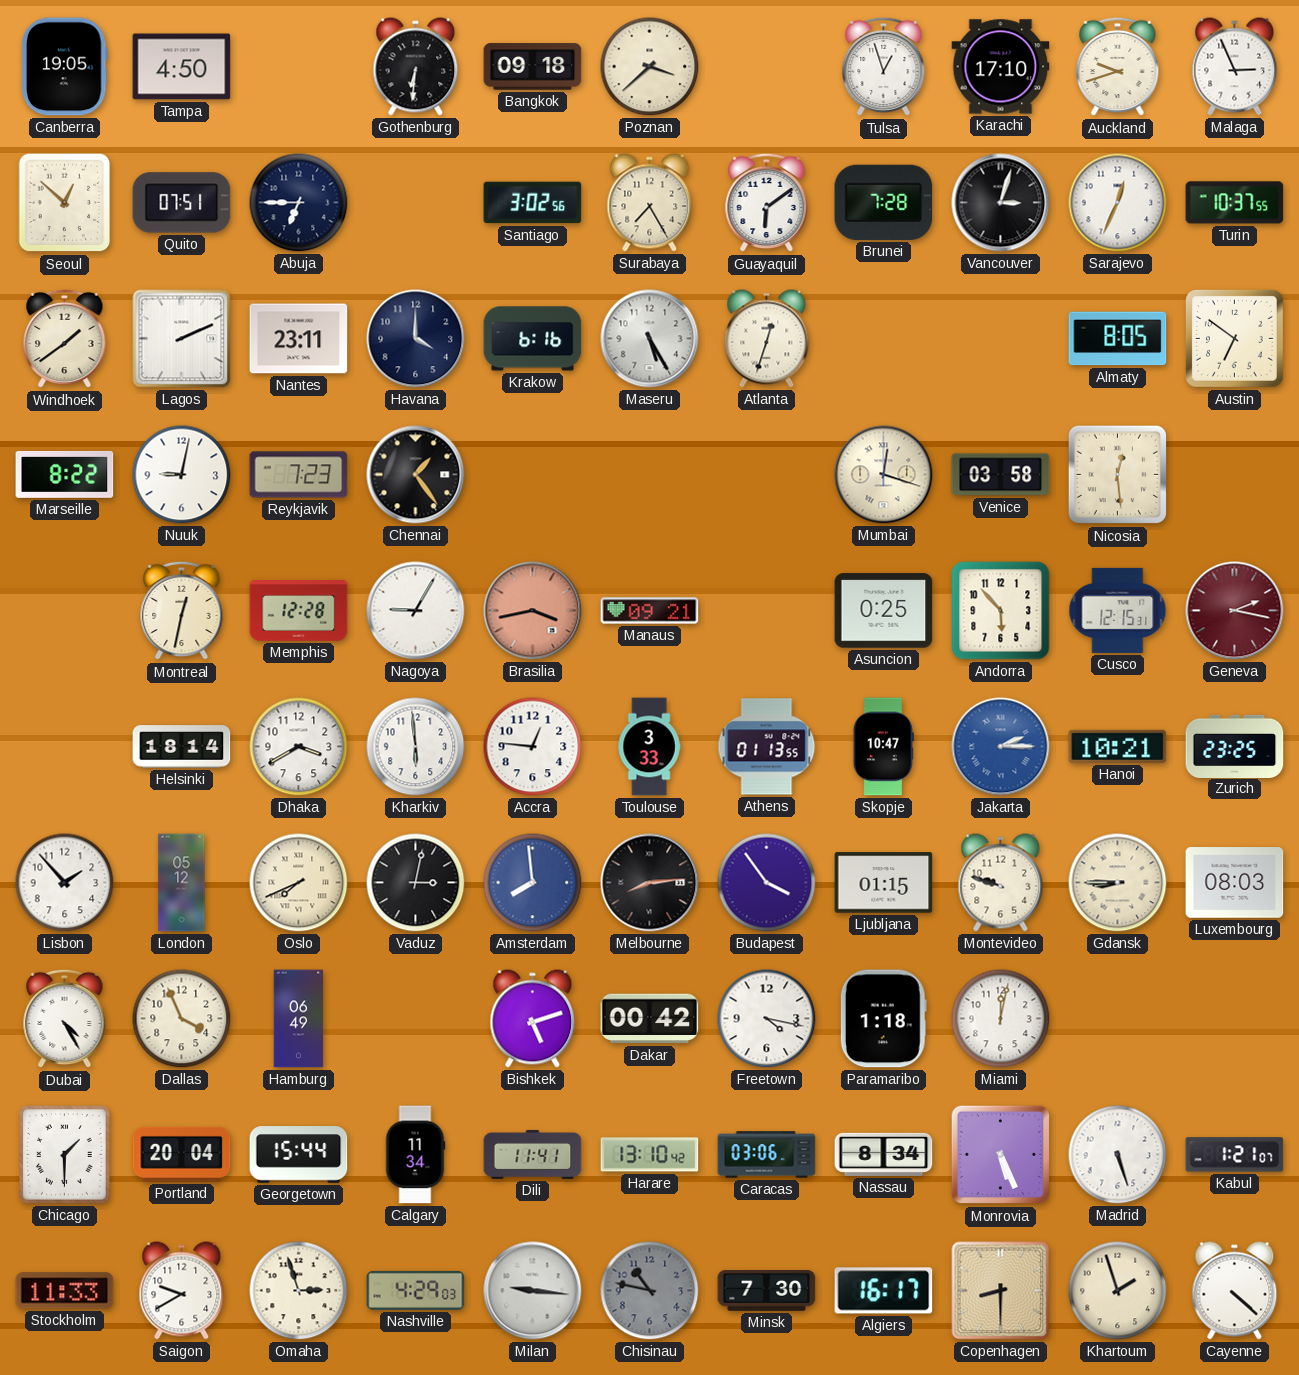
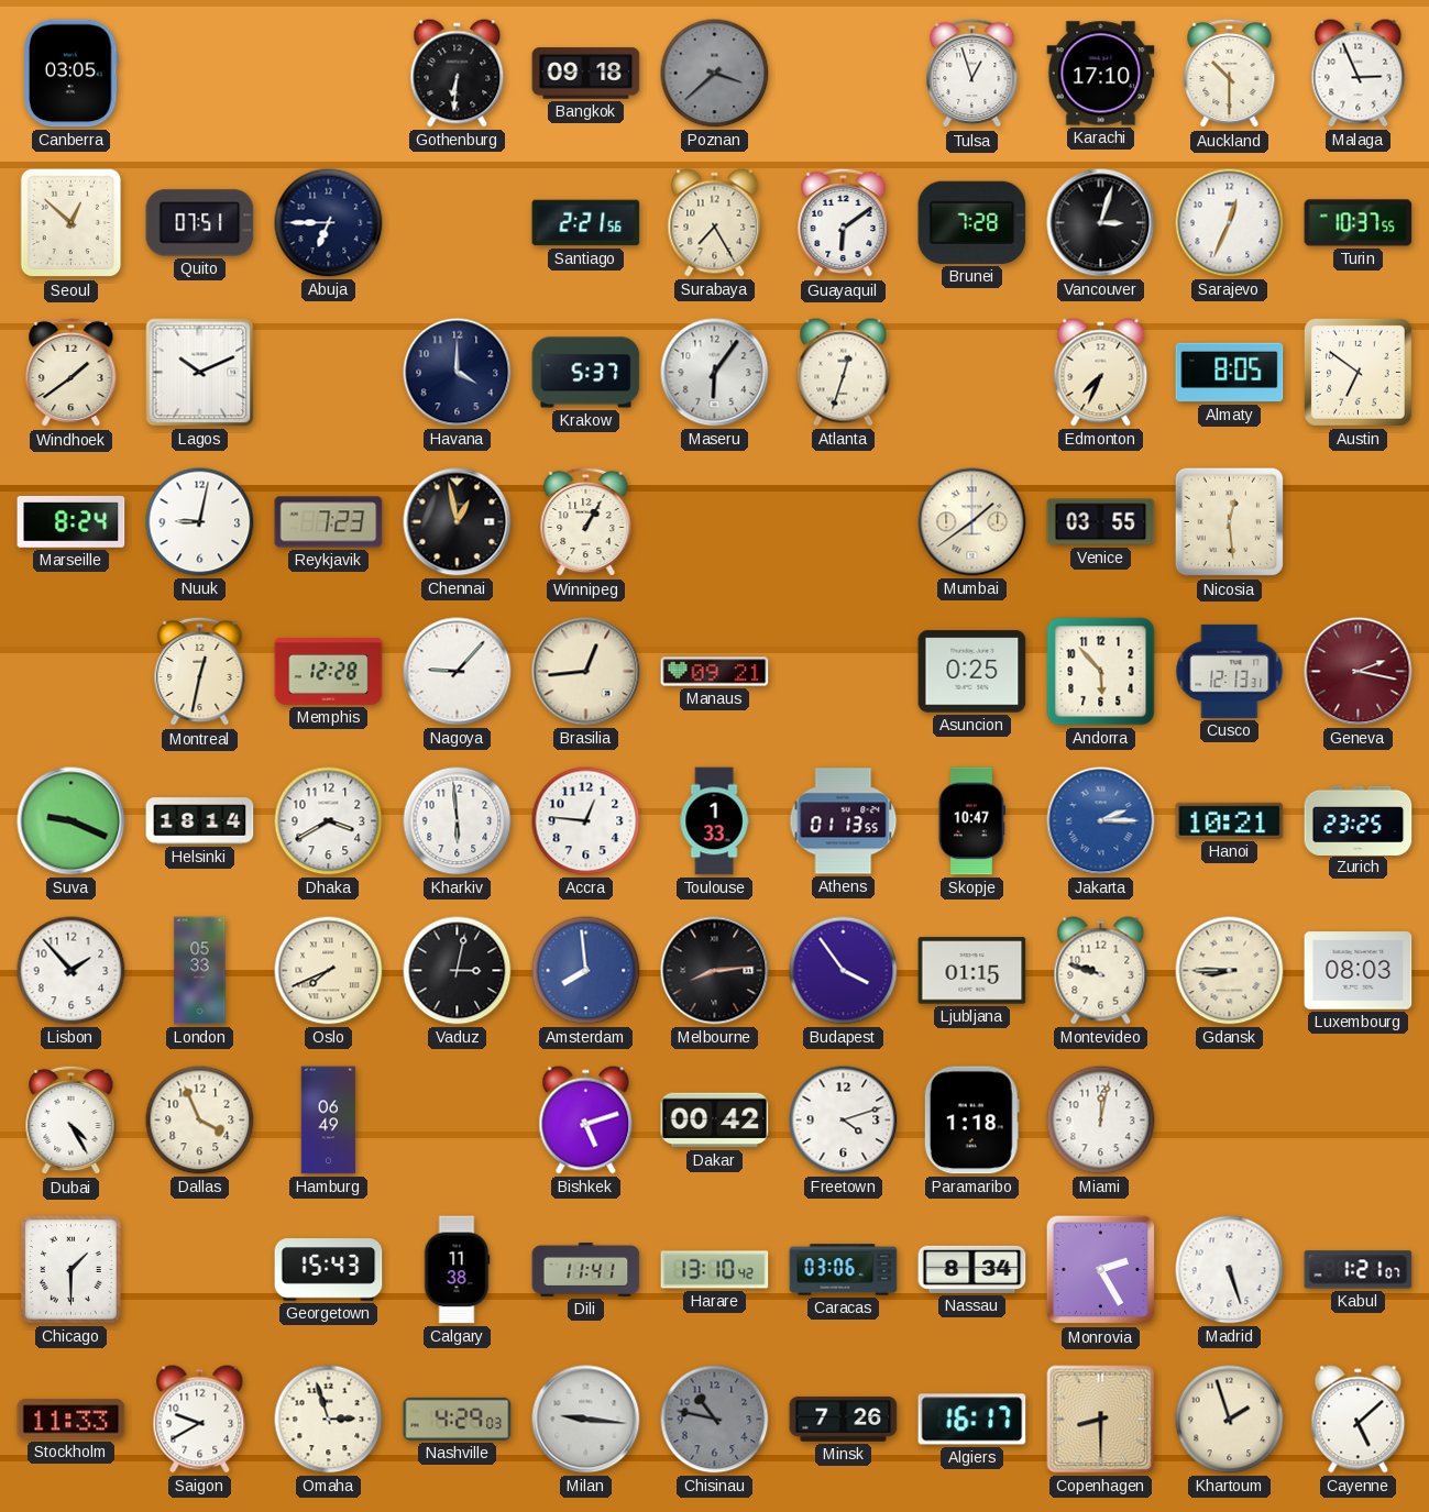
Canberra: 19:05 -> 03:05
Tampa: 4:50 -> none
Poznan dial: cream -> grey
Auckland: 9:42 -> 10:30
Santiago: 3:02 -> 2:21
Lagos: 2:11 -> 10:11
Nantes: 23:11 -> none
Krakow: 6:16 -> 5:37
Maseru: 5:25 -> 6:06
Edmonton: none -> 7:34
Marseille: 8:22 -> 8:24
Chennai: 1:24 -> 12:58
Winnipeg: none -> 1:05
Mumbai: 12:18 -> 1:39
Venice: 03:58 -> 03:55
Nagoya: 9:05 -> 9:07
Brasilia: 3:43 -> 12:44
Brasilia dial: salmon -> cream
Cusco: 12:15 -> 12:13
Suva: none -> 9:19
Toulouse: 3:33 -> 1:33
London: 05:12 -> 05:33
Freetown: 4:17 -> 4:12
Portland: 20:04 -> none
Georgetown: 15:44 -> 15:43
Calgary: 11:34 -> 11:38
Monrovia: 5:26 -> 2:25
Minsk: 7:30 -> 7:26
Cayenne: 4:22 -> 5:08
